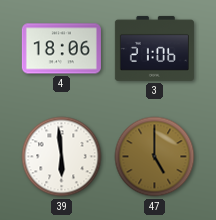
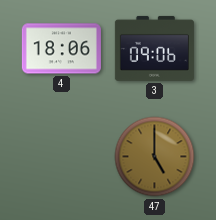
3: 21:06 -> 09:06
39: 5:59 -> none
